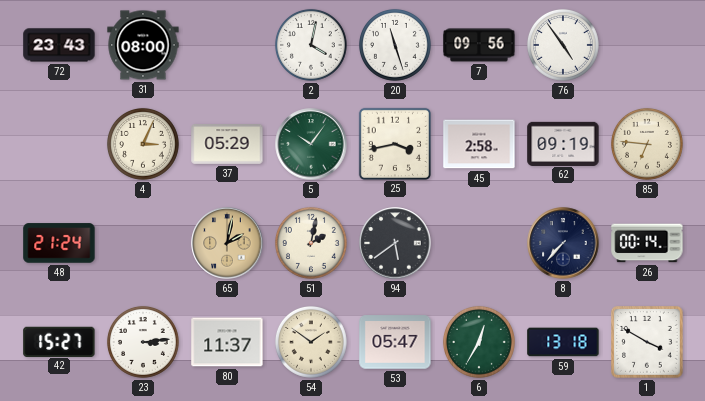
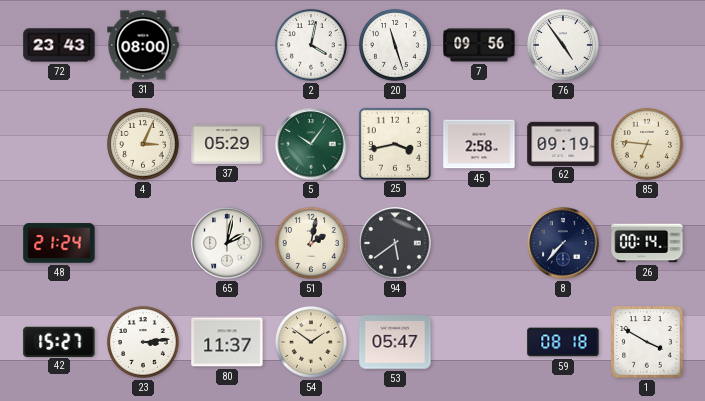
65 dial: champagne -> white
6: 12:35 -> none
59: 13:18 -> 08:18
